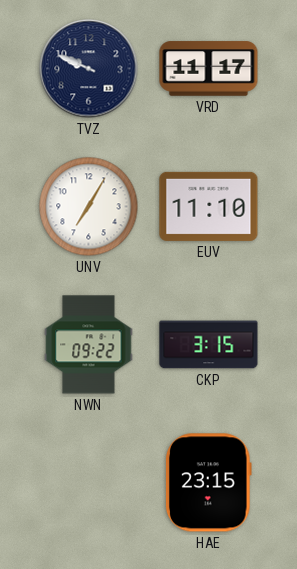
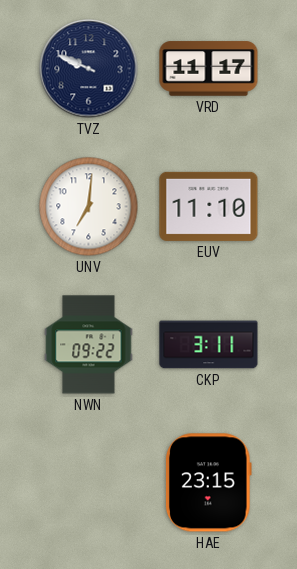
UNV: 7:05 -> 7:01
CKP: 3:15 -> 3:11
